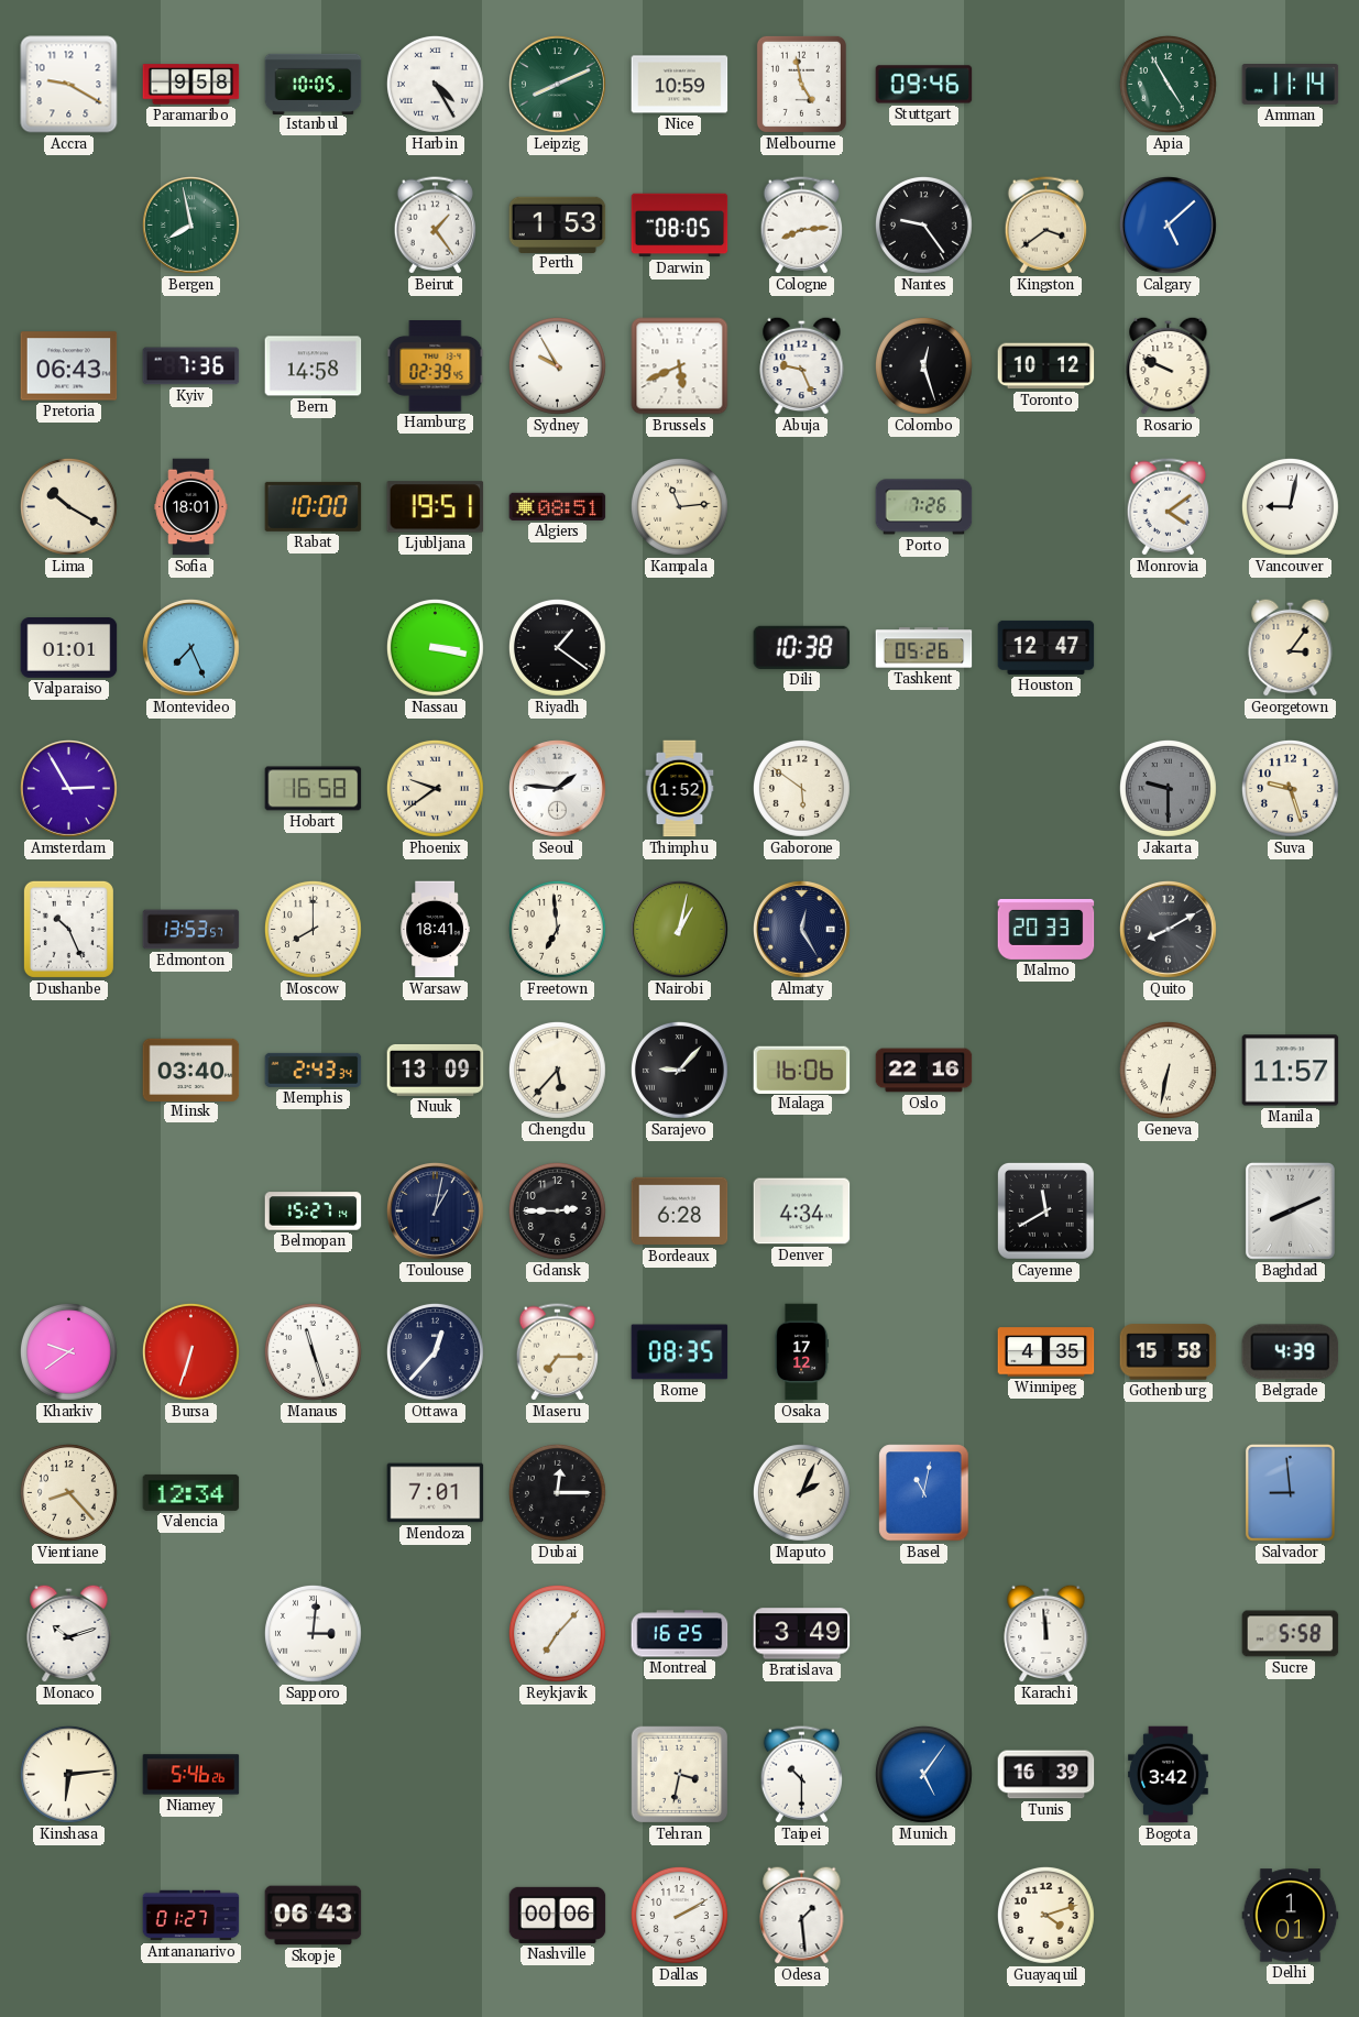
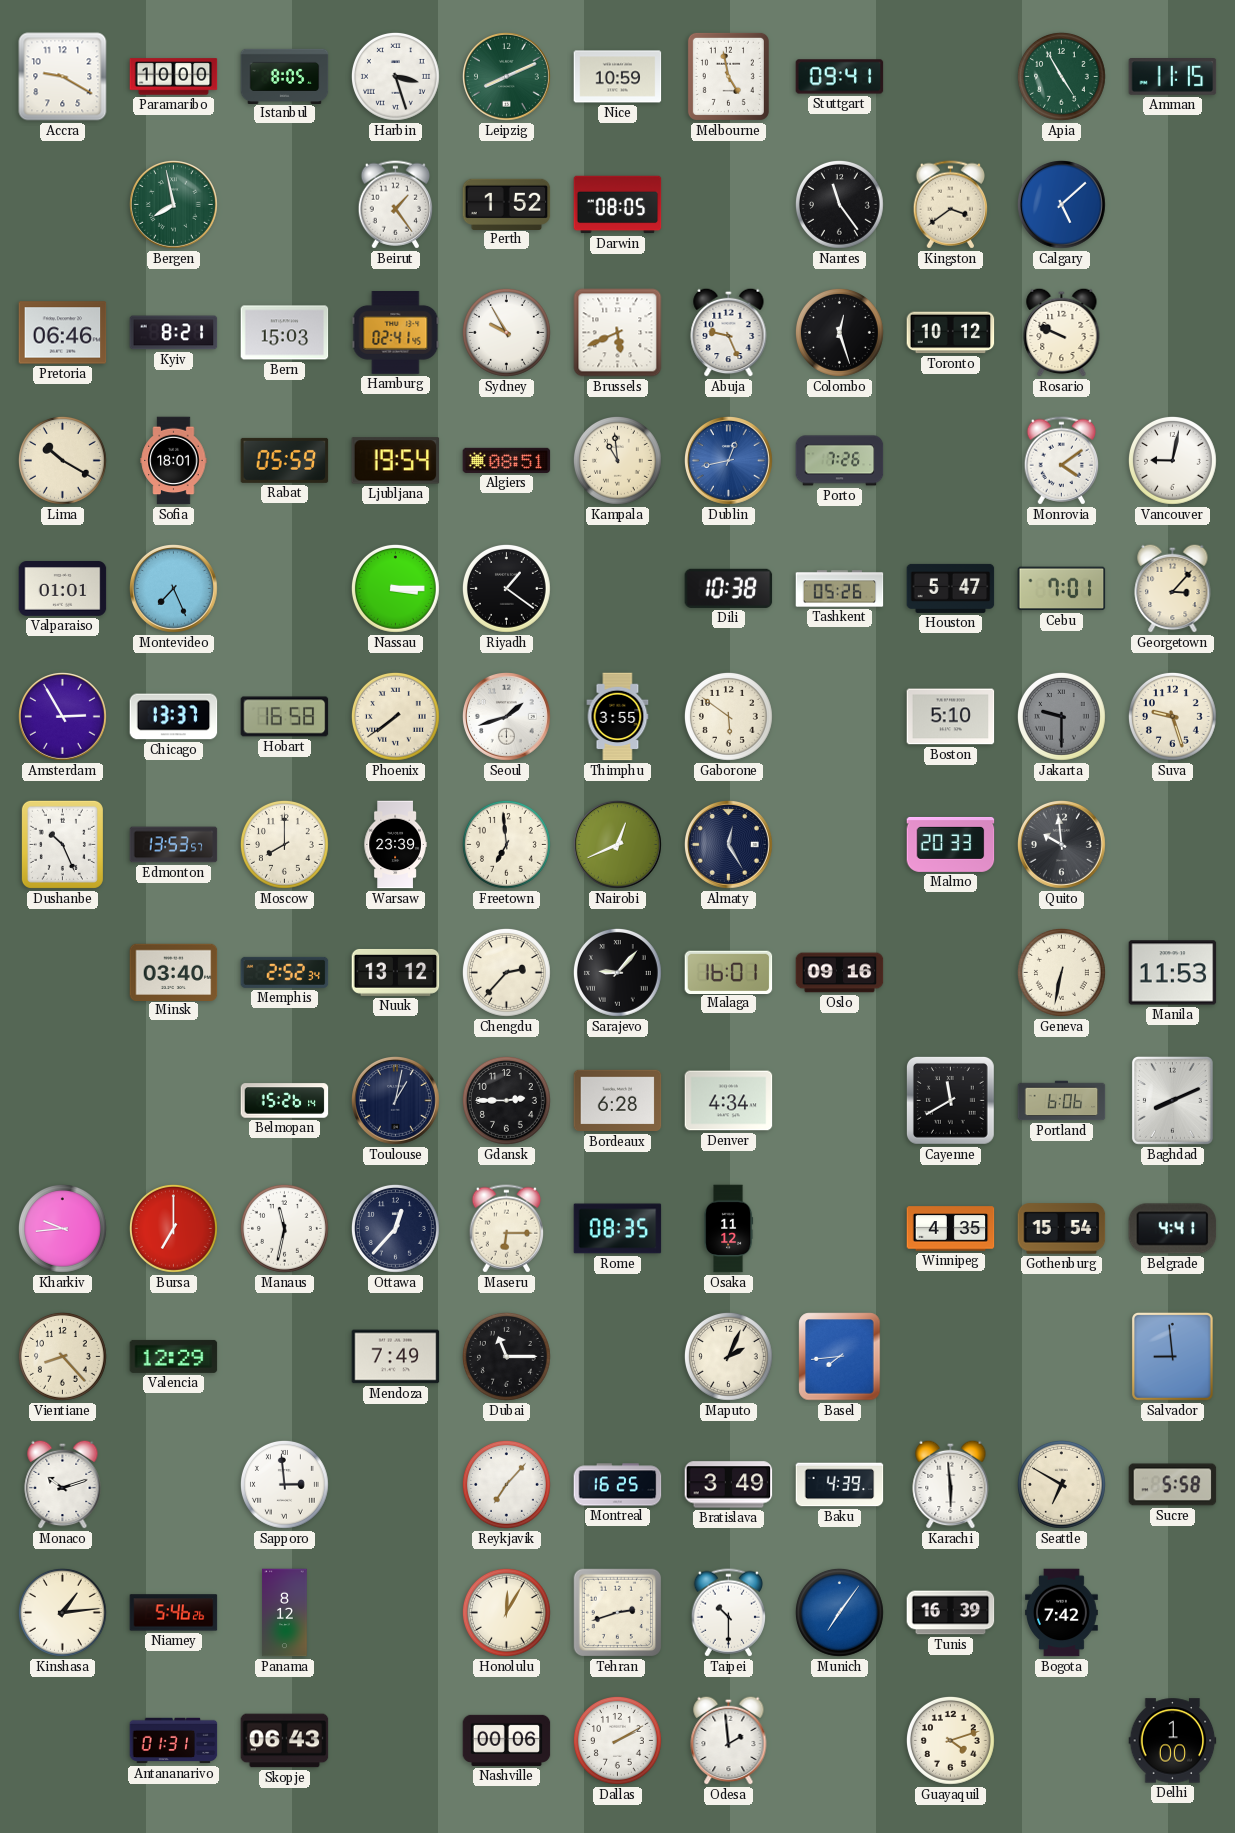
Paramaribo: 9:58 -> 10:00
Istanbul: 10:05 -> 8:05
Harbin: 4:25 -> 3:27
Stuttgart: 09:46 -> 09:41
Amman: 11:14 -> 11:15
Perth: 1:53 -> 1:52
Cologne: 8:14 -> none
Nantes: 9:24 -> 11:24
Pretoria: 06:43 -> 06:46
Kyiv: 7:36 -> 8:21
Bern: 14:58 -> 15:03
Hamburg: 02:39 -> 02:41
Rabat: 10:00 -> 05:59
Ljubljana: 19:51 -> 19:54
Kampala: 11:14 -> 10:59
Dublin: none -> 12:43
Nassau: 3:17 -> 3:15
Houston: 12:47 -> 5:47
Cebu: none -> 7:01
Georgetown: 3:06 -> 3:07
Chicago: none -> 13:37
Phoenix: 9:39 -> 7:39
Seoul: 1:46 -> 1:42
Thimphu: 1:52 -> 3:55
Boston: none -> 5:10
Warsaw: 18:41 -> 23:39
Nairobi: 1:02 -> 12:41
Quito: 8:10 -> 9:59
Memphis: 2:43 -> 2:52
Nuuk: 13:09 -> 13:12
Chengdu: 5:37 -> 2:37
Malaga: 16:06 -> 16:01
Oslo: 22:16 -> 09:16
Manila: 11:57 -> 11:53
Belmopan: 15:27 -> 15:26
Portland: none -> 6:06
Kharkiv: 9:39 -> 9:44
Bursa: 6:33 -> 7:00
Manaus: 11:27 -> 11:32
Maseru: 7:15 -> 6:15
Osaka: 17:12 -> 11:12
Gothenburg: 15:58 -> 15:54
Belgrade: 4:39 -> 4:41
Valencia: 12:34 -> 12:29
Mendoza: 7:01 -> 7:49
Dubai: 12:15 -> 11:15
Basel: 11:02 -> 7:44
Sapporo: 3:01 -> 2:59
Baku: none -> 4:39
Karachi: 11:59 -> 5:59
Seattle: none -> 6:50
Kinshasa: 6:14 -> 1:14
Panama: none -> 8:12
Honolulu: none -> 12:05
Tehran: 3:32 -> 2:42
Munich: 5:06 -> 7:06
Bogota: 3:42 -> 7:42
Antananarivo: 01:27 -> 01:31
Odesa: 1:29 -> 1:59
Delhi: 1:01 -> 1:00
